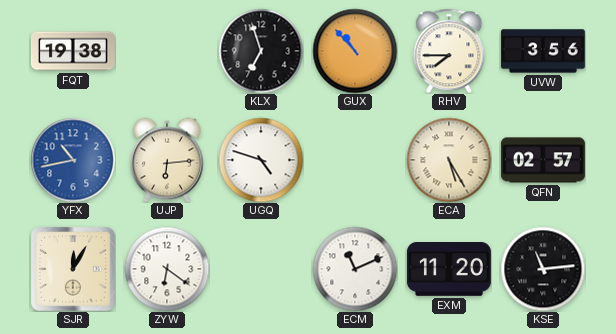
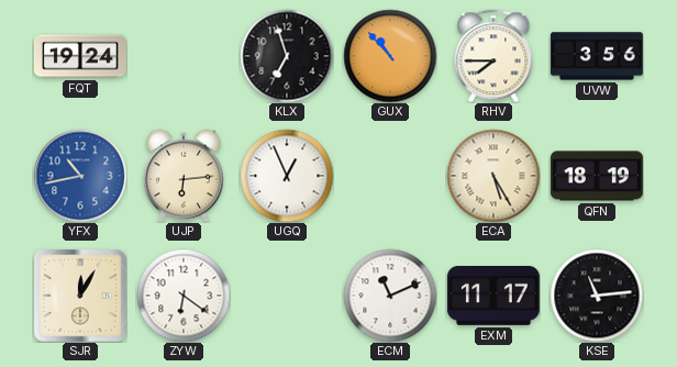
FQT: 19:38 -> 19:24
UGQ: 4:48 -> 12:56
QFN: 02:57 -> 18:19
EXM: 11:20 -> 11:17
